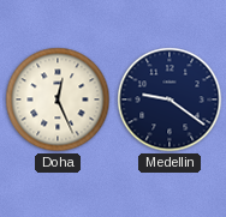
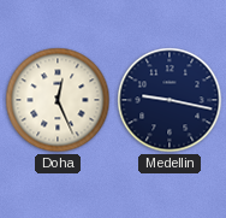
Medellin: 9:21 -> 9:17
